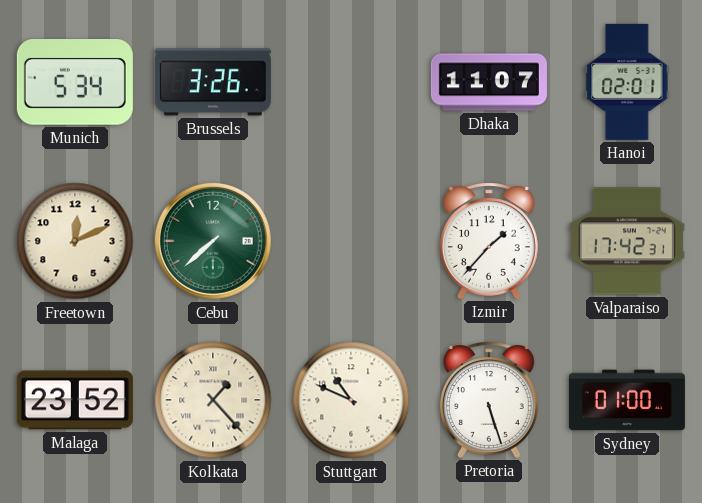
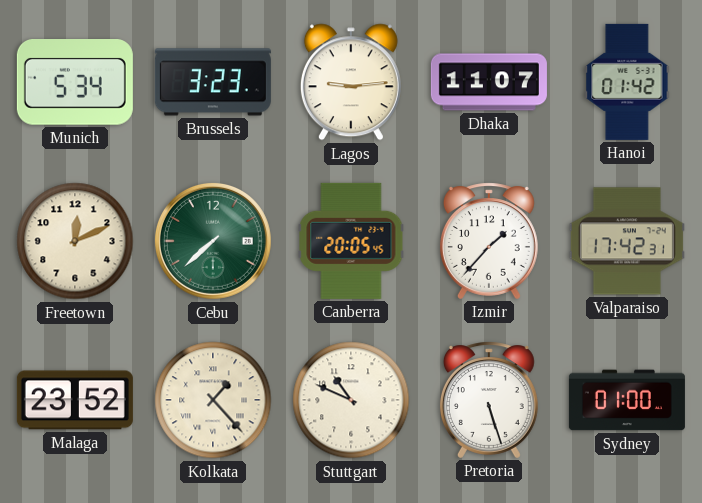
Brussels: 3:26 -> 3:23
Lagos: none -> 9:14
Hanoi: 02:01 -> 01:42
Canberra: none -> 20:05
